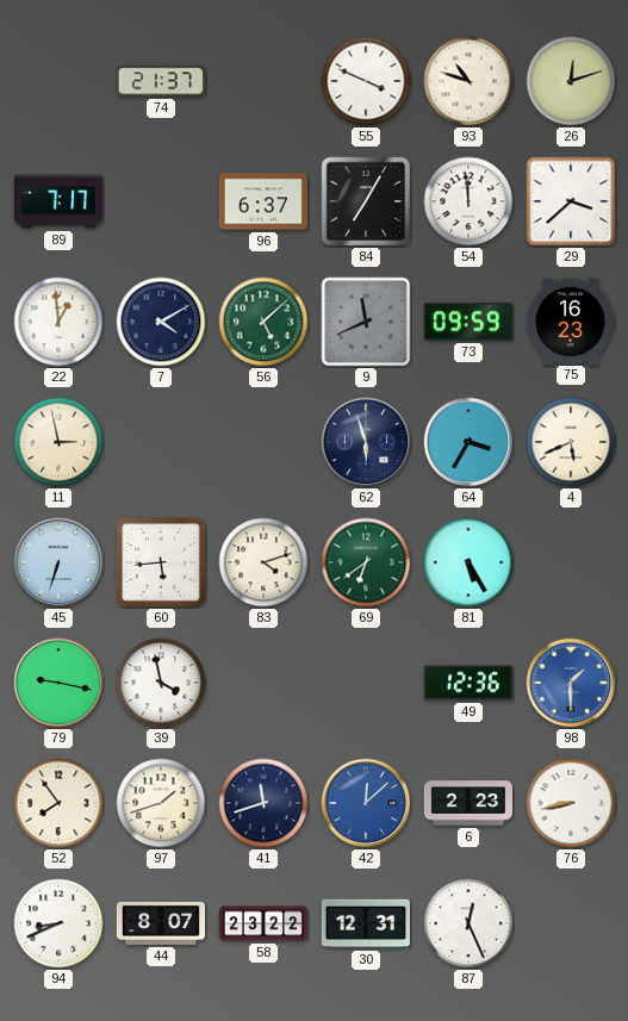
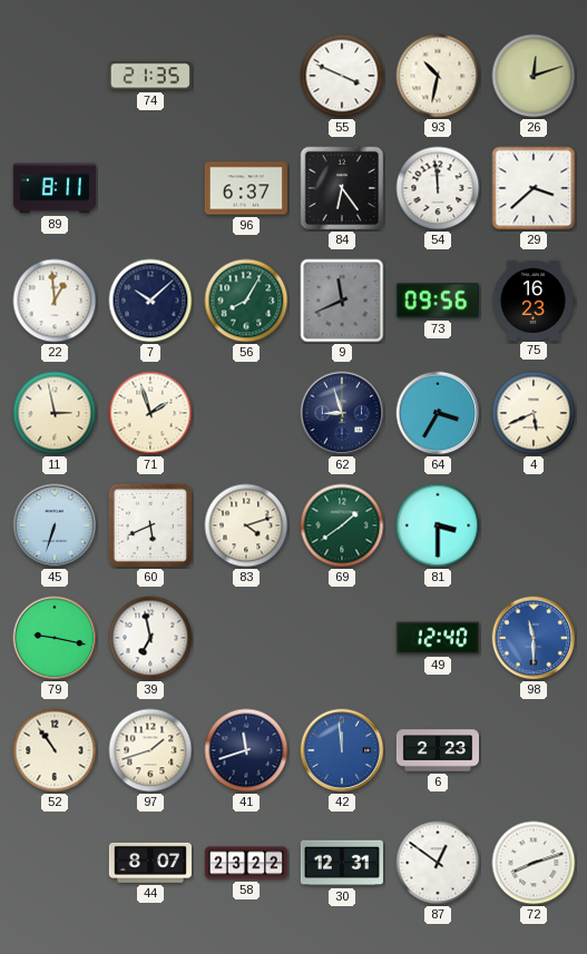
74: 21:37 -> 21:35
93: 10:48 -> 10:32
89: 7:17 -> 8:11
84: 7:05 -> 6:24
7: 4:10 -> 10:08
56: 5:08 -> 8:05
73: 09:59 -> 09:56
71: none -> 1:57
62: 5:57 -> 8:57
60: 5:44 -> 5:41
69: 6:39 -> 1:39
81: 5:25 -> 3:30
39: 3:58 -> 6:58
49: 12:36 -> 12:40
98: 1:30 -> 11:30
52: 7:54 -> 10:54
42: 12:08 -> 11:59
76: 8:43 -> none
94: 8:41 -> none
87: 12:26 -> 12:51
72: none -> 8:12
